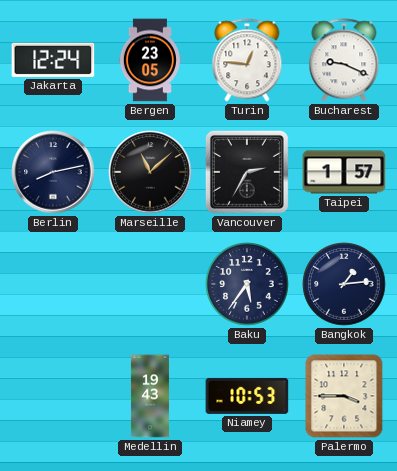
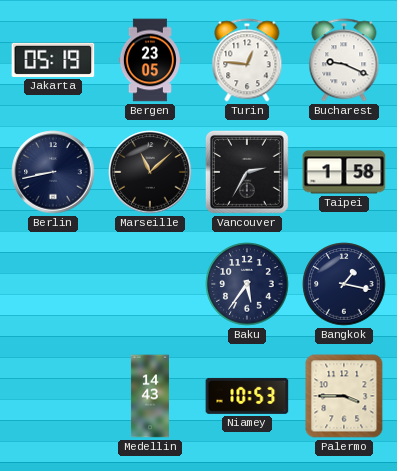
Jakarta: 12:24 -> 05:19
Berlin: 8:13 -> 8:43
Taipei: 1:57 -> 1:58
Bangkok: 1:14 -> 1:17
Medellin: 19:43 -> 14:43
